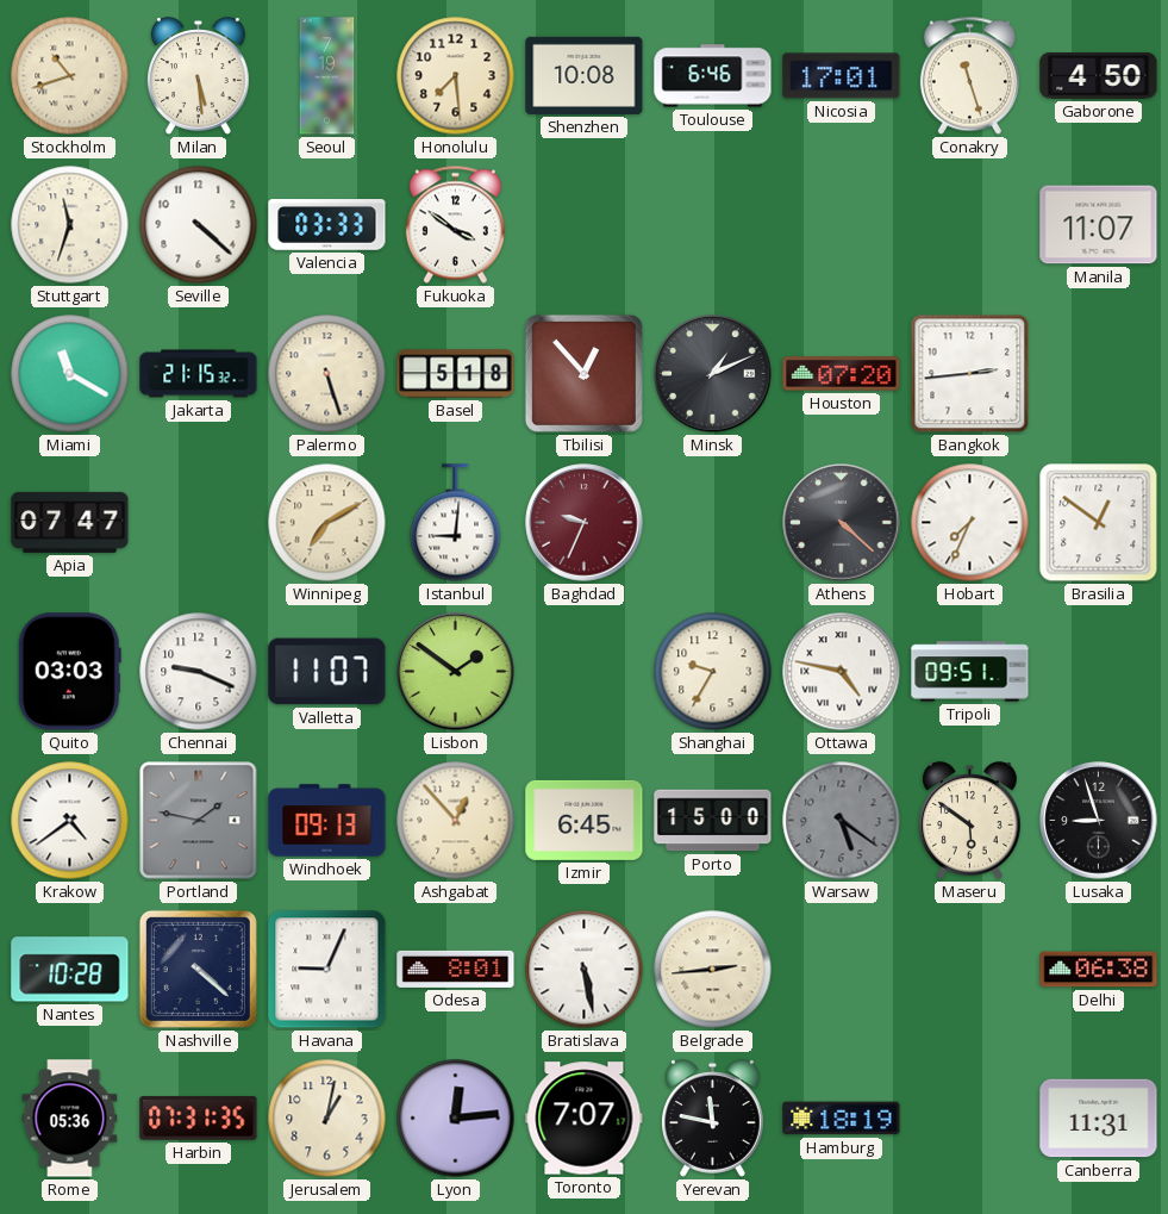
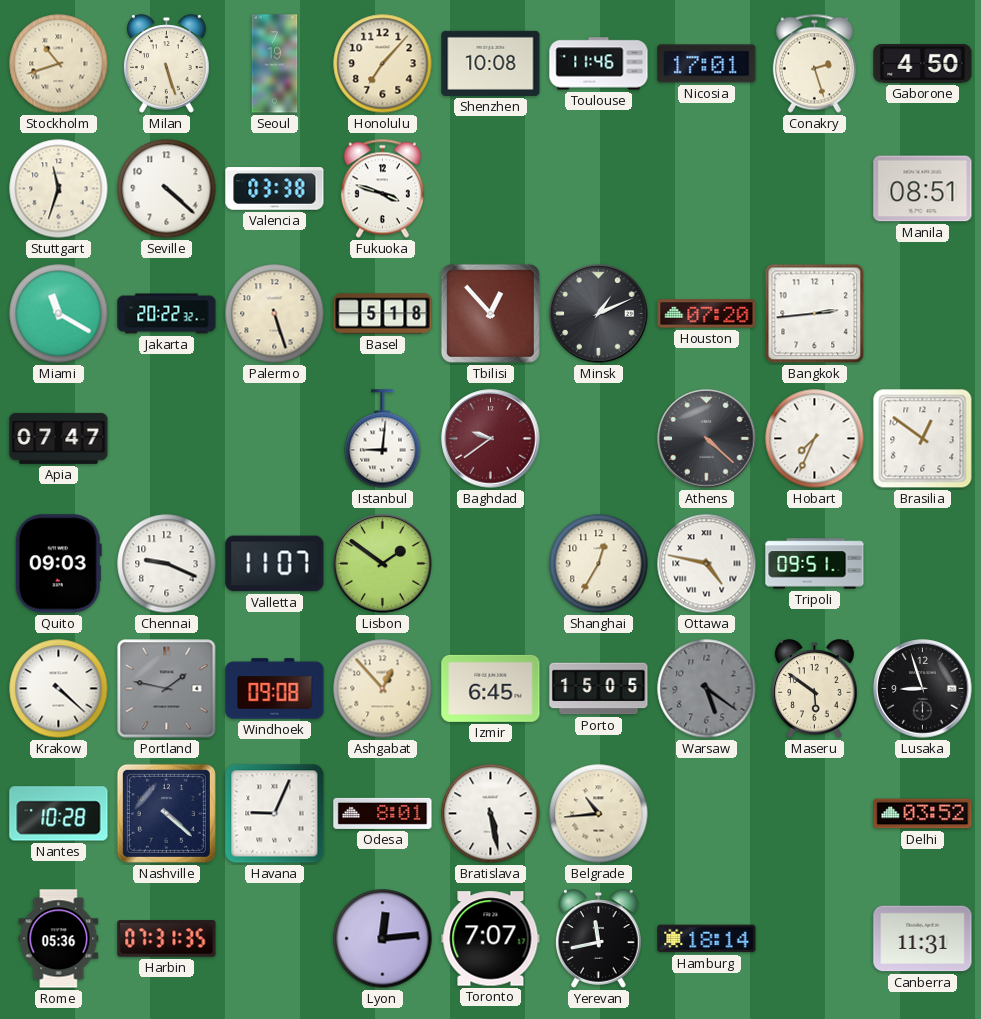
Milan: 5:29 -> 5:27
Honolulu: 7:29 -> 7:07
Toulouse: 6:46 -> 11:46
Conakry: 11:27 -> 2:27
Valencia: 03:33 -> 03:38
Fukuoka: 3:51 -> 3:48
Manila: 11:07 -> 08:51
Jakarta: 21:15 -> 20:22
Winnipeg: 7:10 -> none
Baghdad: 9:34 -> 9:39
Quito: 03:03 -> 09:03
Shanghai: 9:35 -> 12:35
Krakow: 4:39 -> 4:22
Windhoek: 09:13 -> 09:08
Porto: 15:00 -> 15:05
Belgrade: 2:44 -> 10:44
Delhi: 06:38 -> 03:52
Jerusalem: 1:02 -> none
Yerevan: 11:47 -> 11:43
Hamburg: 18:19 -> 18:14
